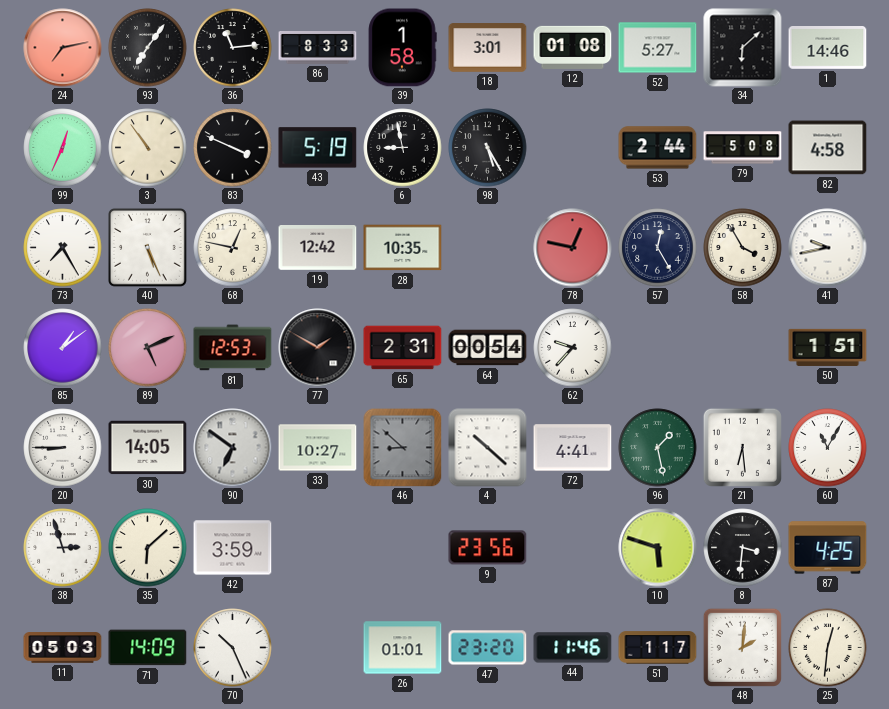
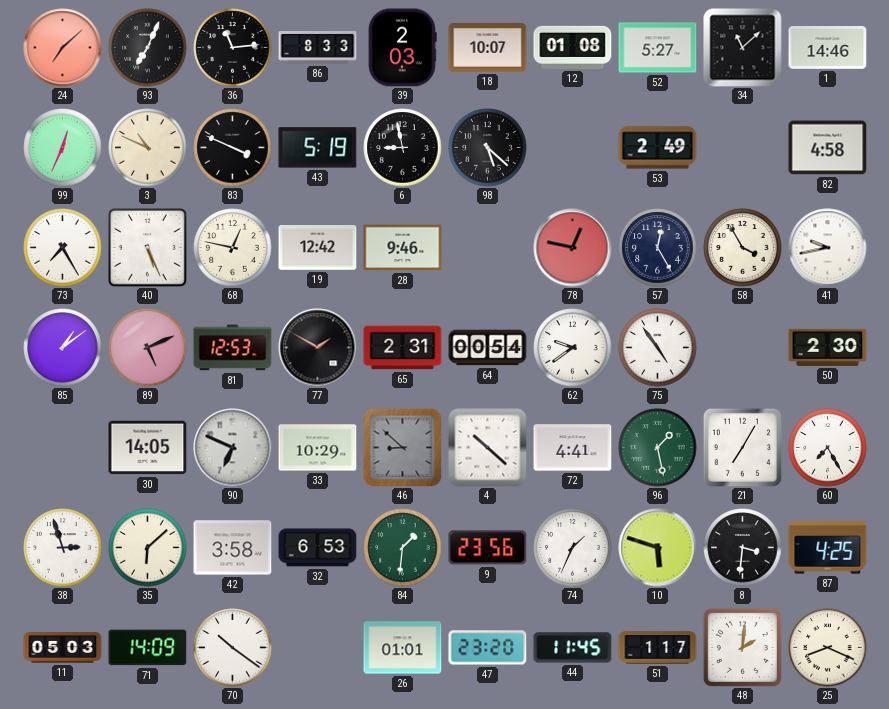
24: 7:13 -> 7:08
93: 7:06 -> 7:04
39: 1:58 -> 2:03
18: 3:01 -> 10:07
34: 6:08 -> 11:08
3: 10:54 -> 10:49
98: 5:25 -> 5:22
53: 2:44 -> 2:49
79: 5:08 -> none
28: 10:35 -> 9:46
62: 9:37 -> 9:39
75: none -> 4:54
50: 1:51 -> 2:30
20: 8:45 -> none
90: 6:51 -> 6:49
33: 10:27 -> 10:29
21: 6:29 -> 7:05
60: 11:05 -> 7:25
42: 3:59 -> 3:58
32: none -> 6:53
84: none -> 1:31
74: none -> 1:34
70: 10:26 -> 10:21
44: 11:46 -> 11:45
25: 12:31 -> 8:19
